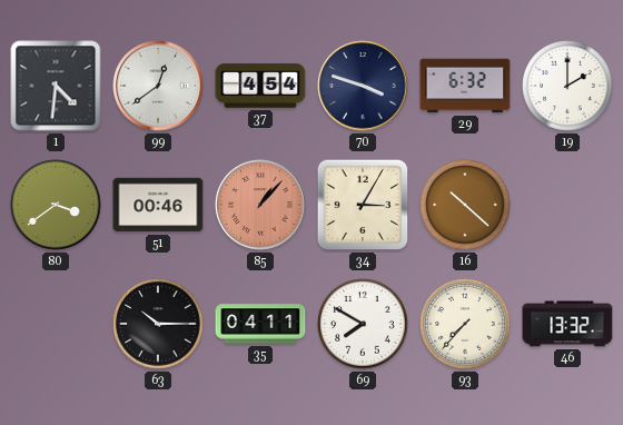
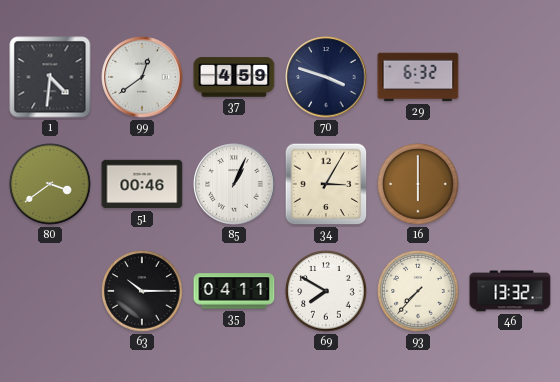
37: 4:54 -> 4:59
19: 2:00 -> none
85: 1:07 -> 1:04
85 dial: salmon -> white
16: 10:22 -> 6:00
